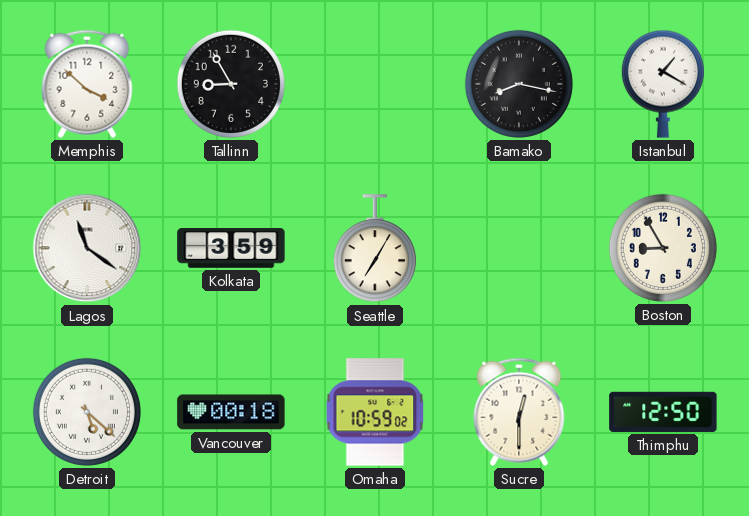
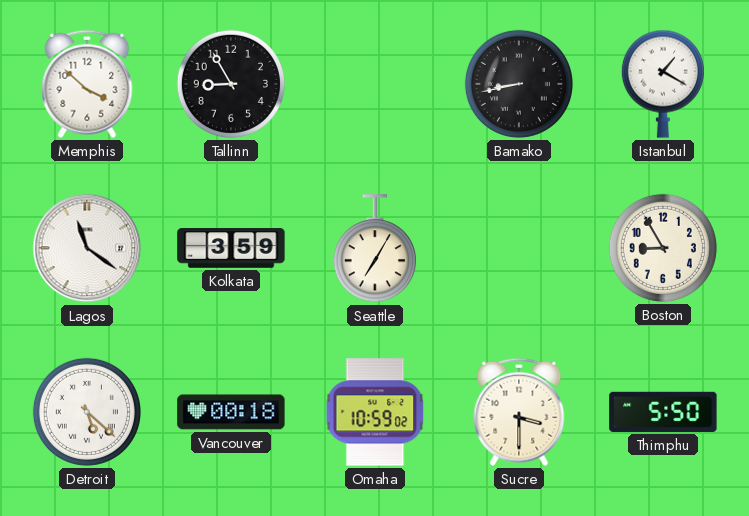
Bamako: 8:17 -> 8:43
Sucre: 12:30 -> 3:30
Thimphu: 12:50 -> 5:50
